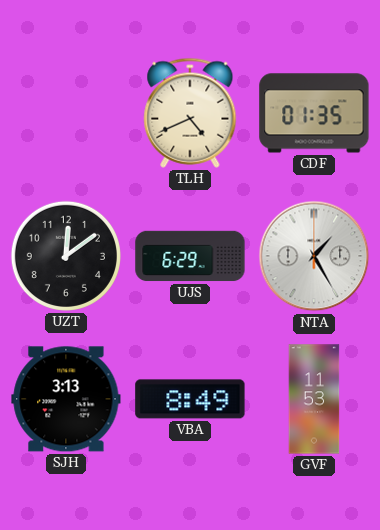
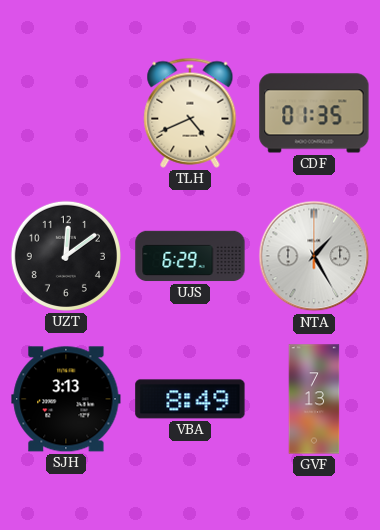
GVF: 11:53 -> 7:13
